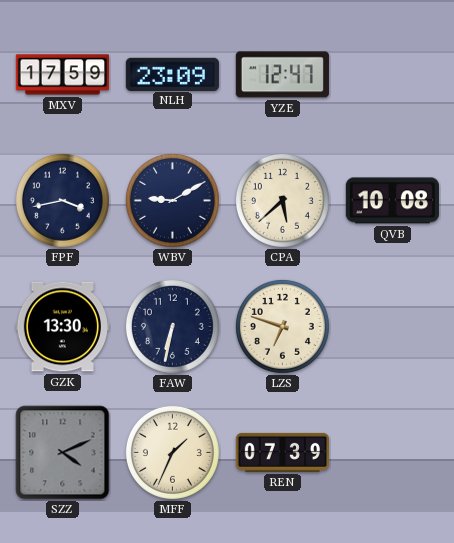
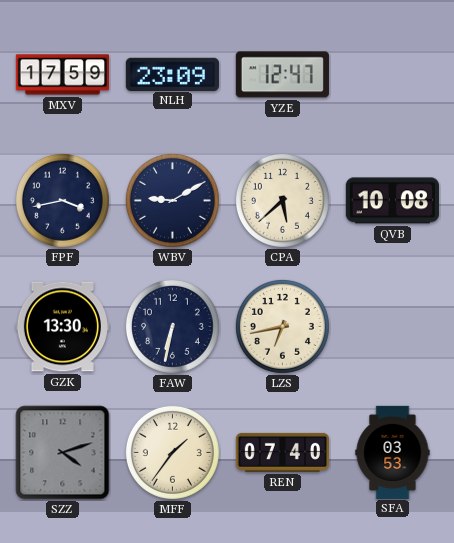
LZS: 6:48 -> 6:43
SZZ: 4:11 -> 4:12
MFF: 1:34 -> 1:36
REN: 07:39 -> 07:40
SFA: none -> 03:53
